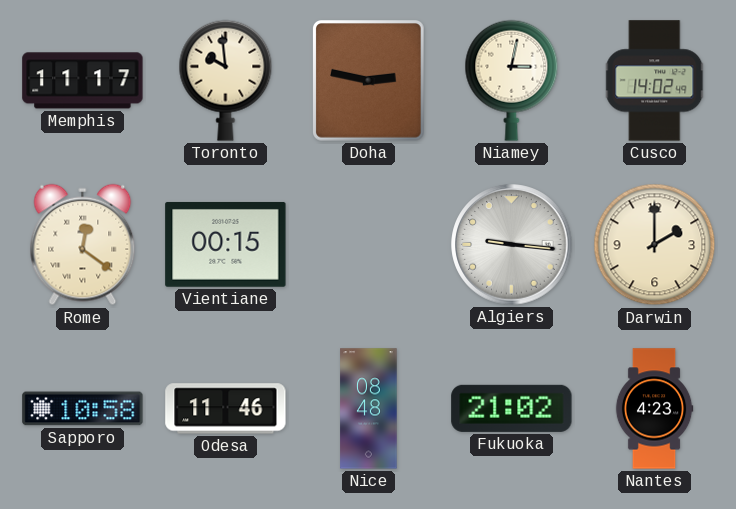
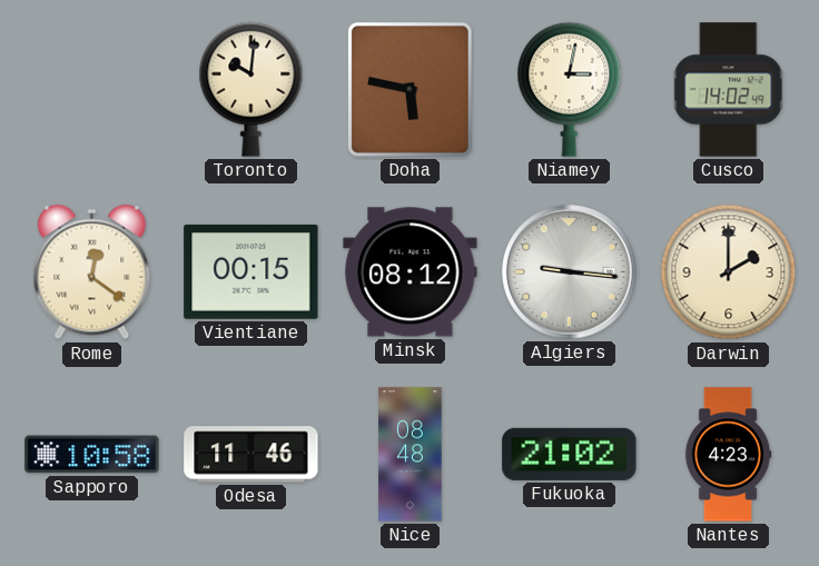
Memphis: 11:17 -> none
Toronto: 9:59 -> 10:01
Doha: 2:47 -> 5:47
Minsk: none -> 08:12
